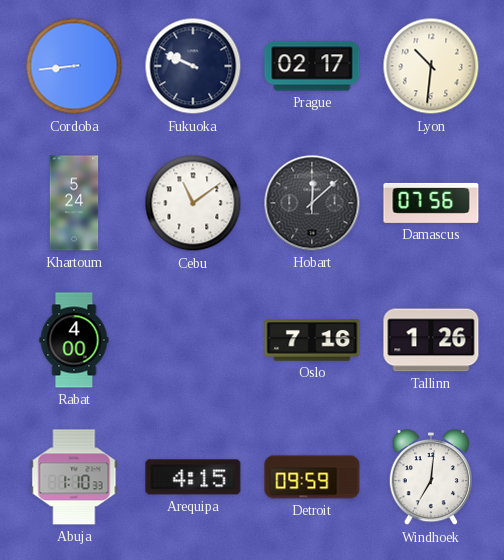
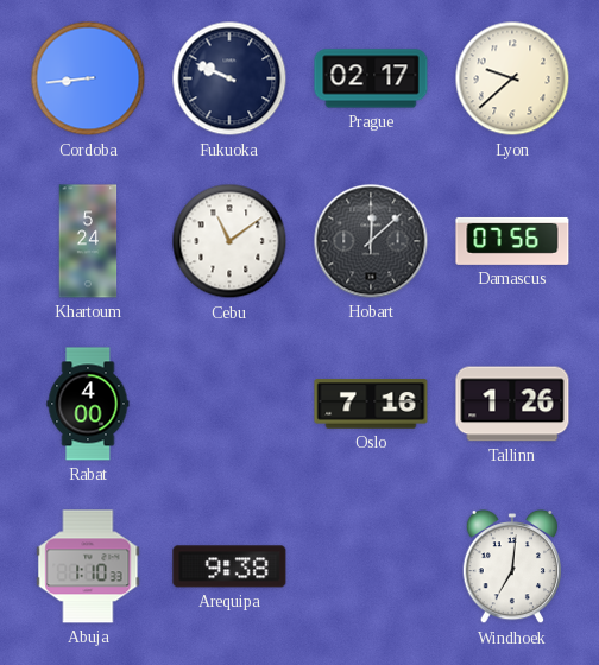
Lyon: 10:31 -> 9:38
Arequipa: 4:15 -> 9:38
Detroit: 09:59 -> none
